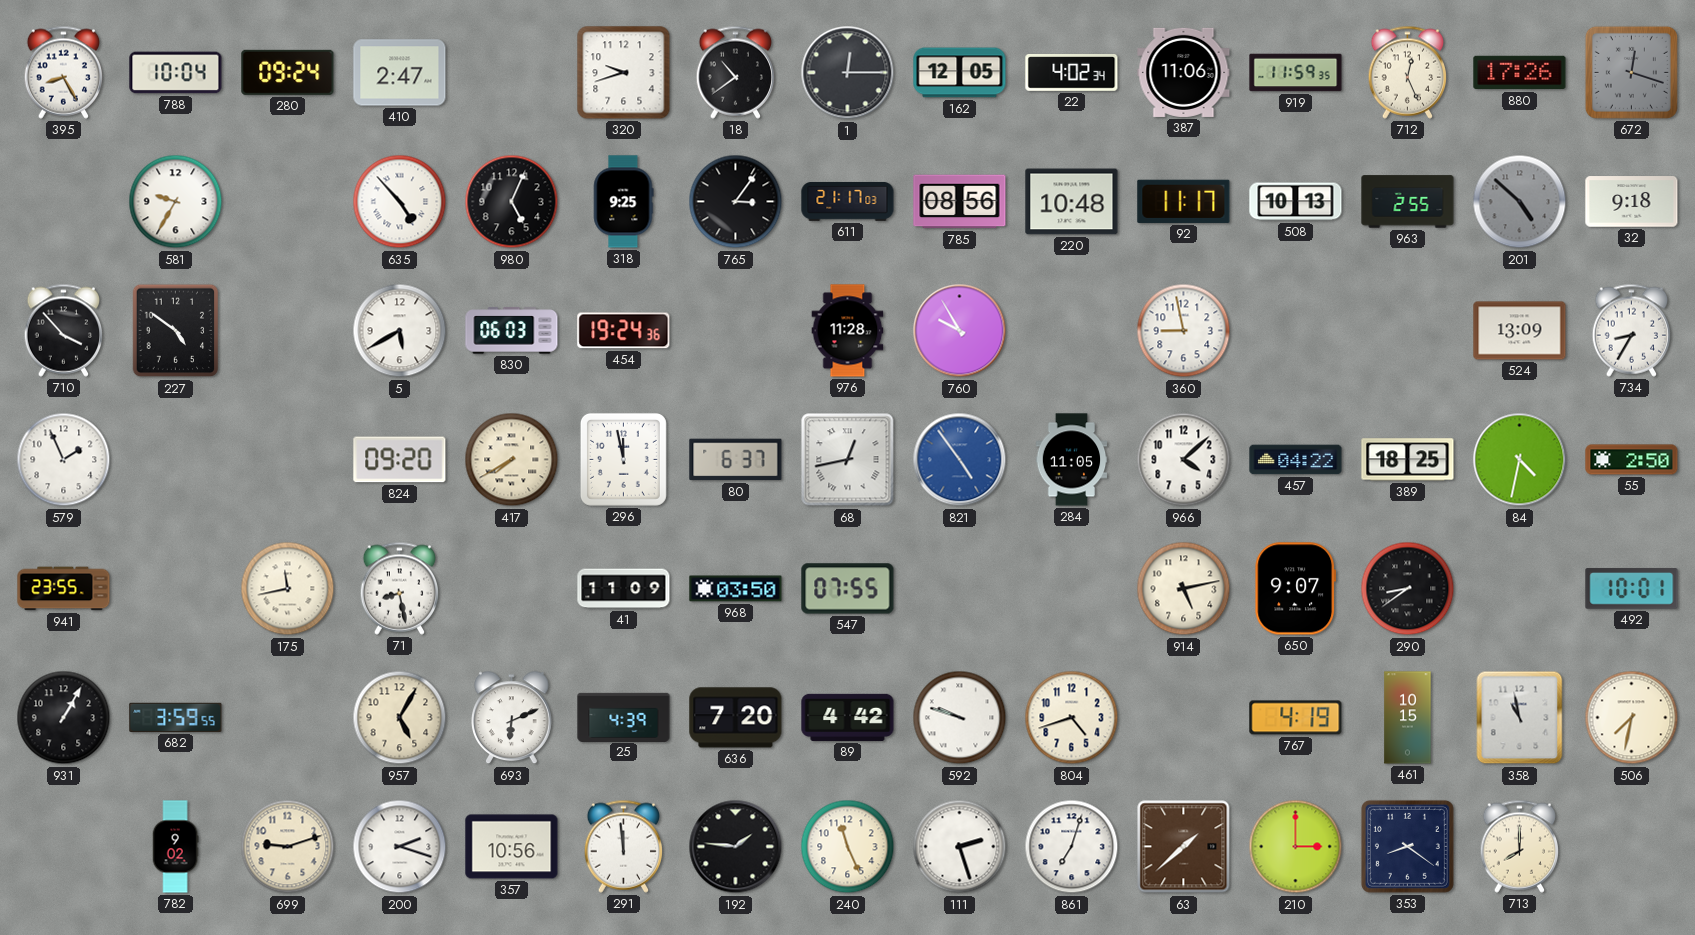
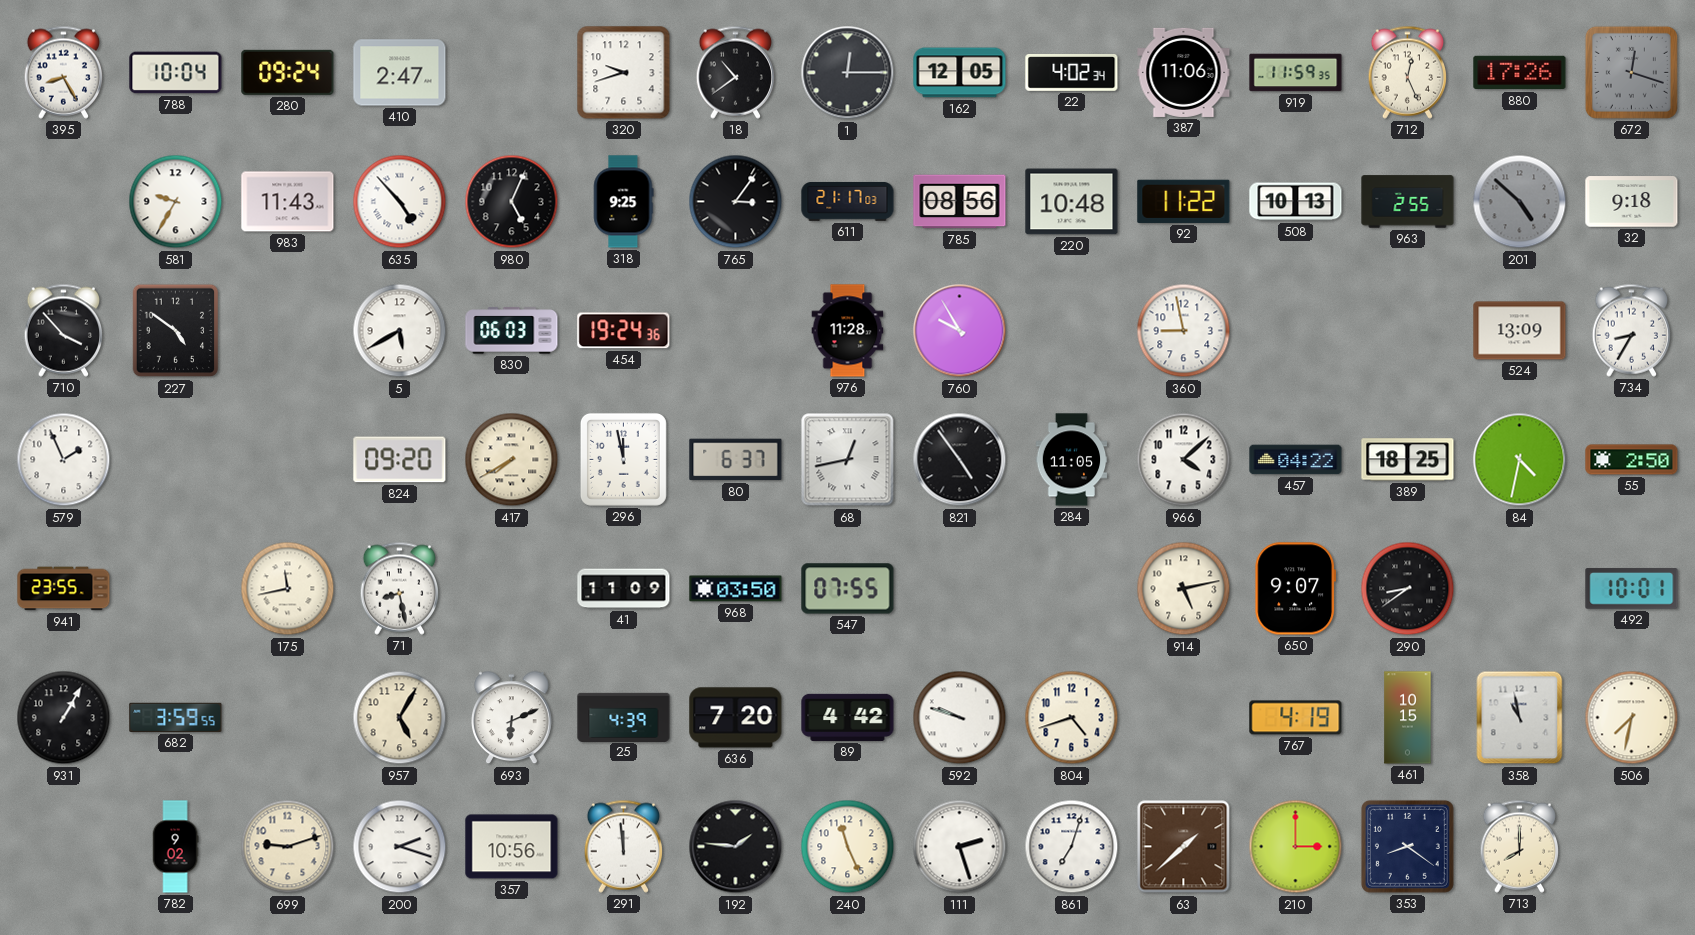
983: none -> 11:43
92: 11:17 -> 11:22
821 dial: blue -> black
